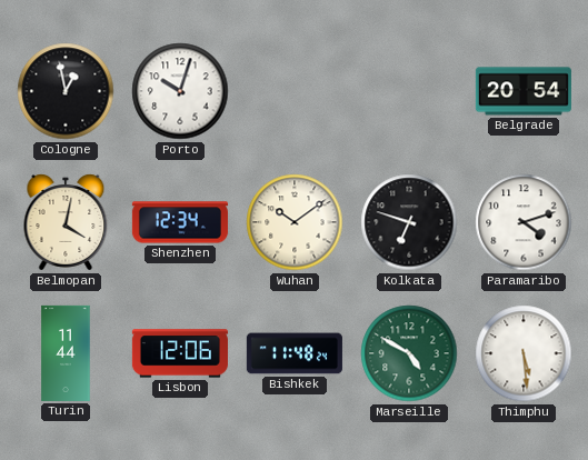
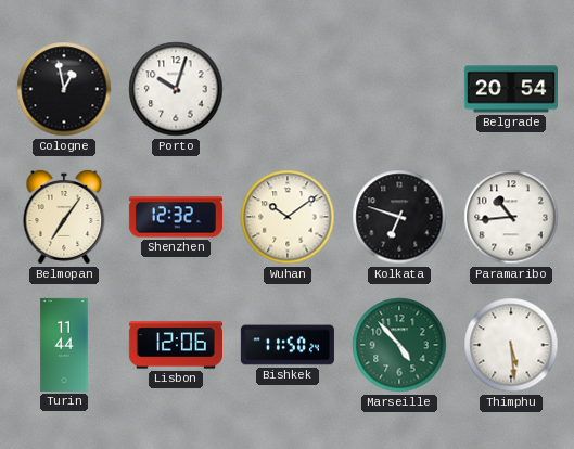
Belmopan: 4:02 -> 7:06
Shenzhen: 12:34 -> 12:32
Paramaribo: 4:12 -> 10:44
Bishkek: 11:48 -> 11:50
Marseille: 4:50 -> 4:53
